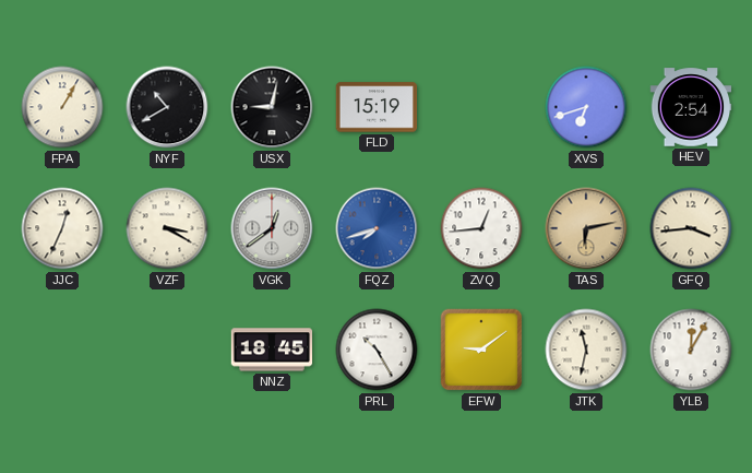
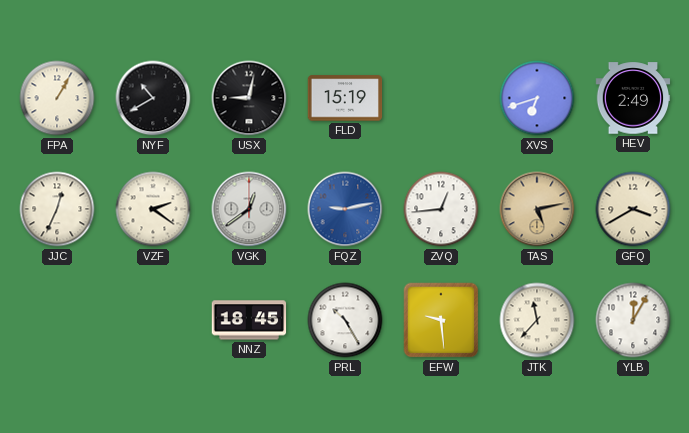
HEV: 2:54 -> 2:49
VZF: 3:20 -> 2:21
FQZ: 7:42 -> 9:13
TAS: 6:13 -> 5:13
GFQ: 3:44 -> 3:40
EFW: 9:09 -> 9:29
JTK: 11:32 -> 11:37
